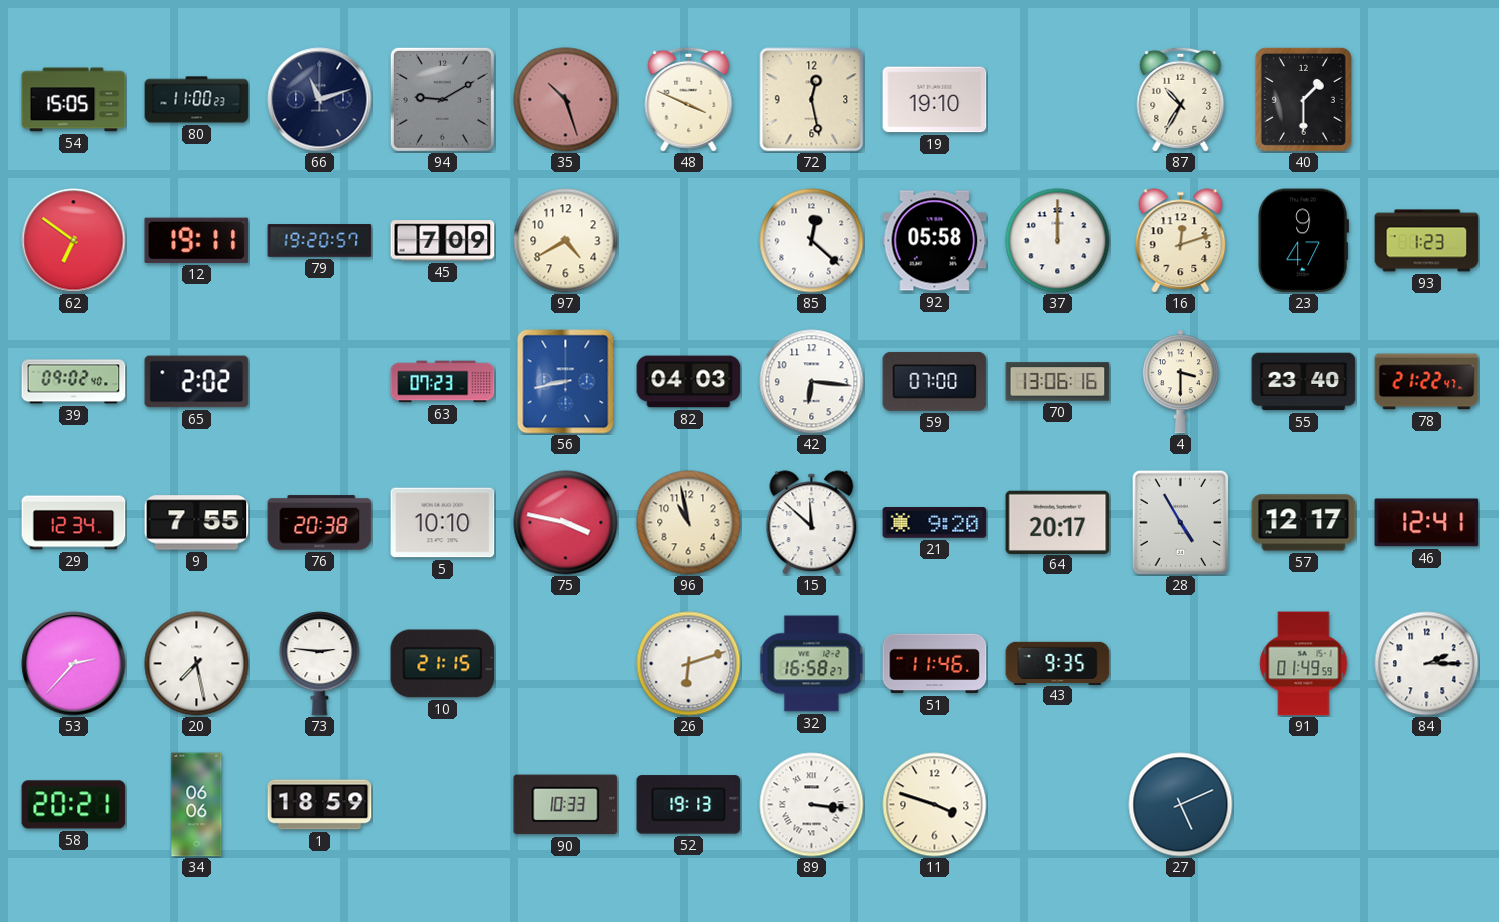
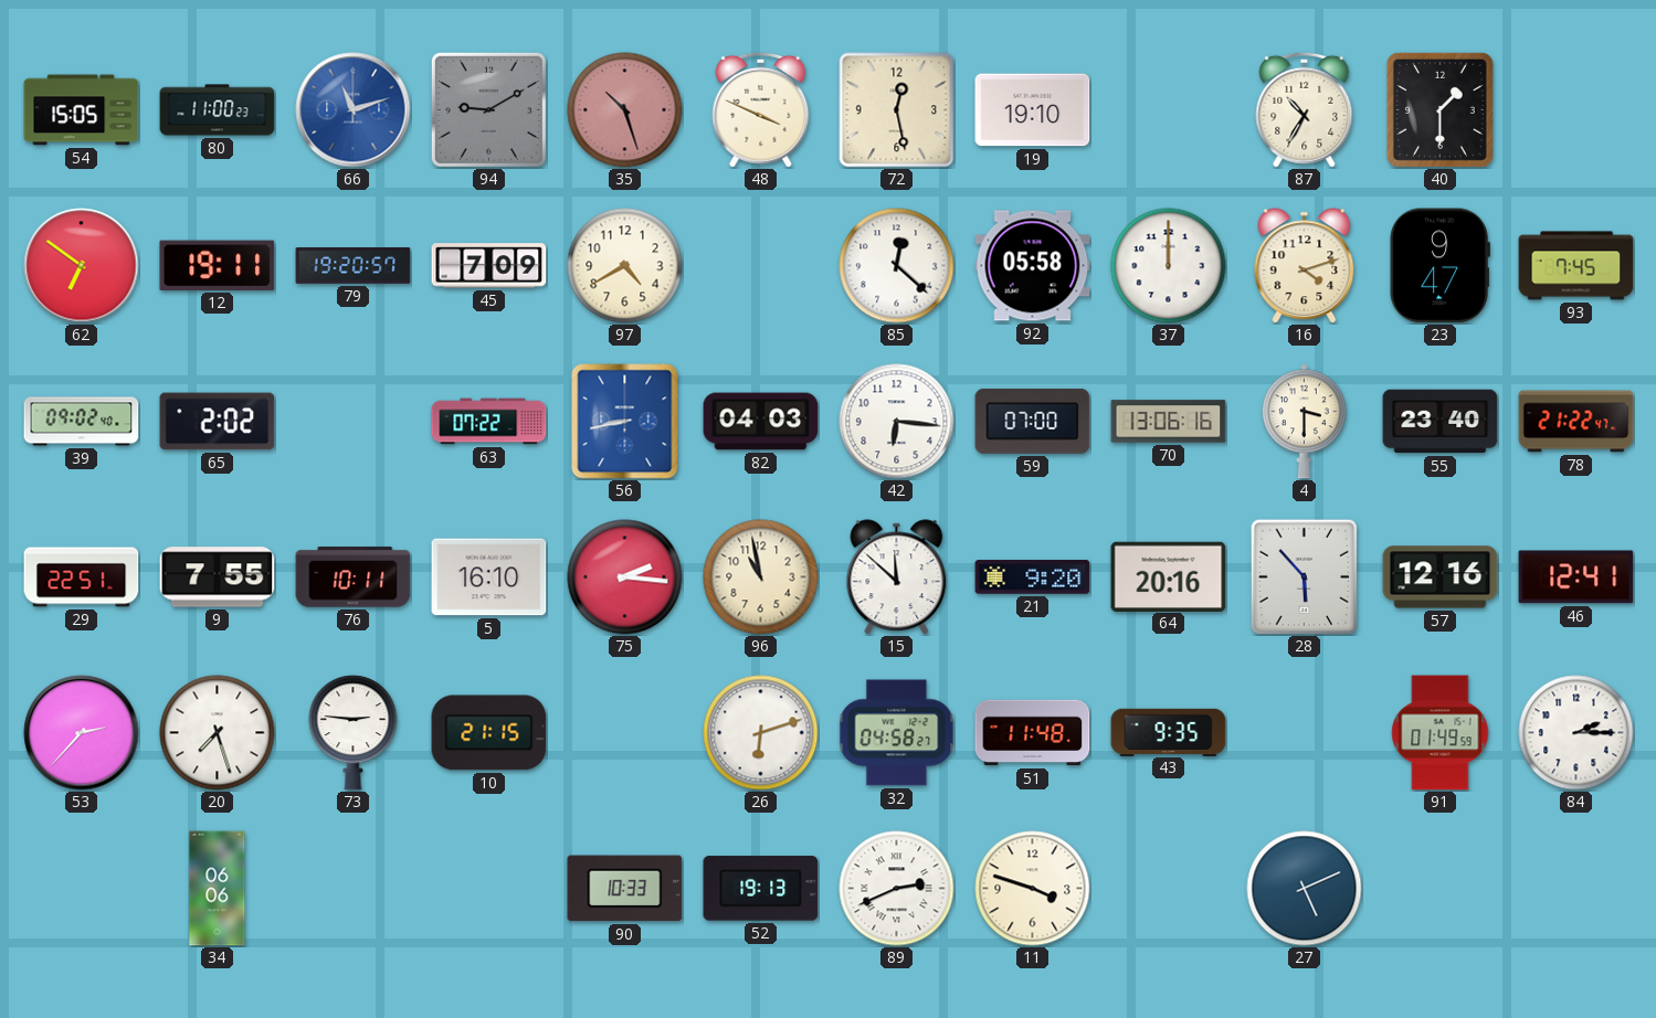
66 dial: navy -> blue
16: 12:12 -> 4:12
93: 1:23 -> 7:45
63: 07:23 -> 07:22
29: 12:34 -> 22:51
76: 20:38 -> 10:11
5: 10:10 -> 16:10
75: 3:47 -> 2:16
64: 20:17 -> 20:16
28: 4:55 -> 5:53
57: 12:17 -> 12:16
20: 7:28 -> 7:27
32: 16:58 -> 04:58
51: 11:46 -> 11:48
58: 20:21 -> none
1: 18:59 -> none
89: 3:16 -> 2:41
